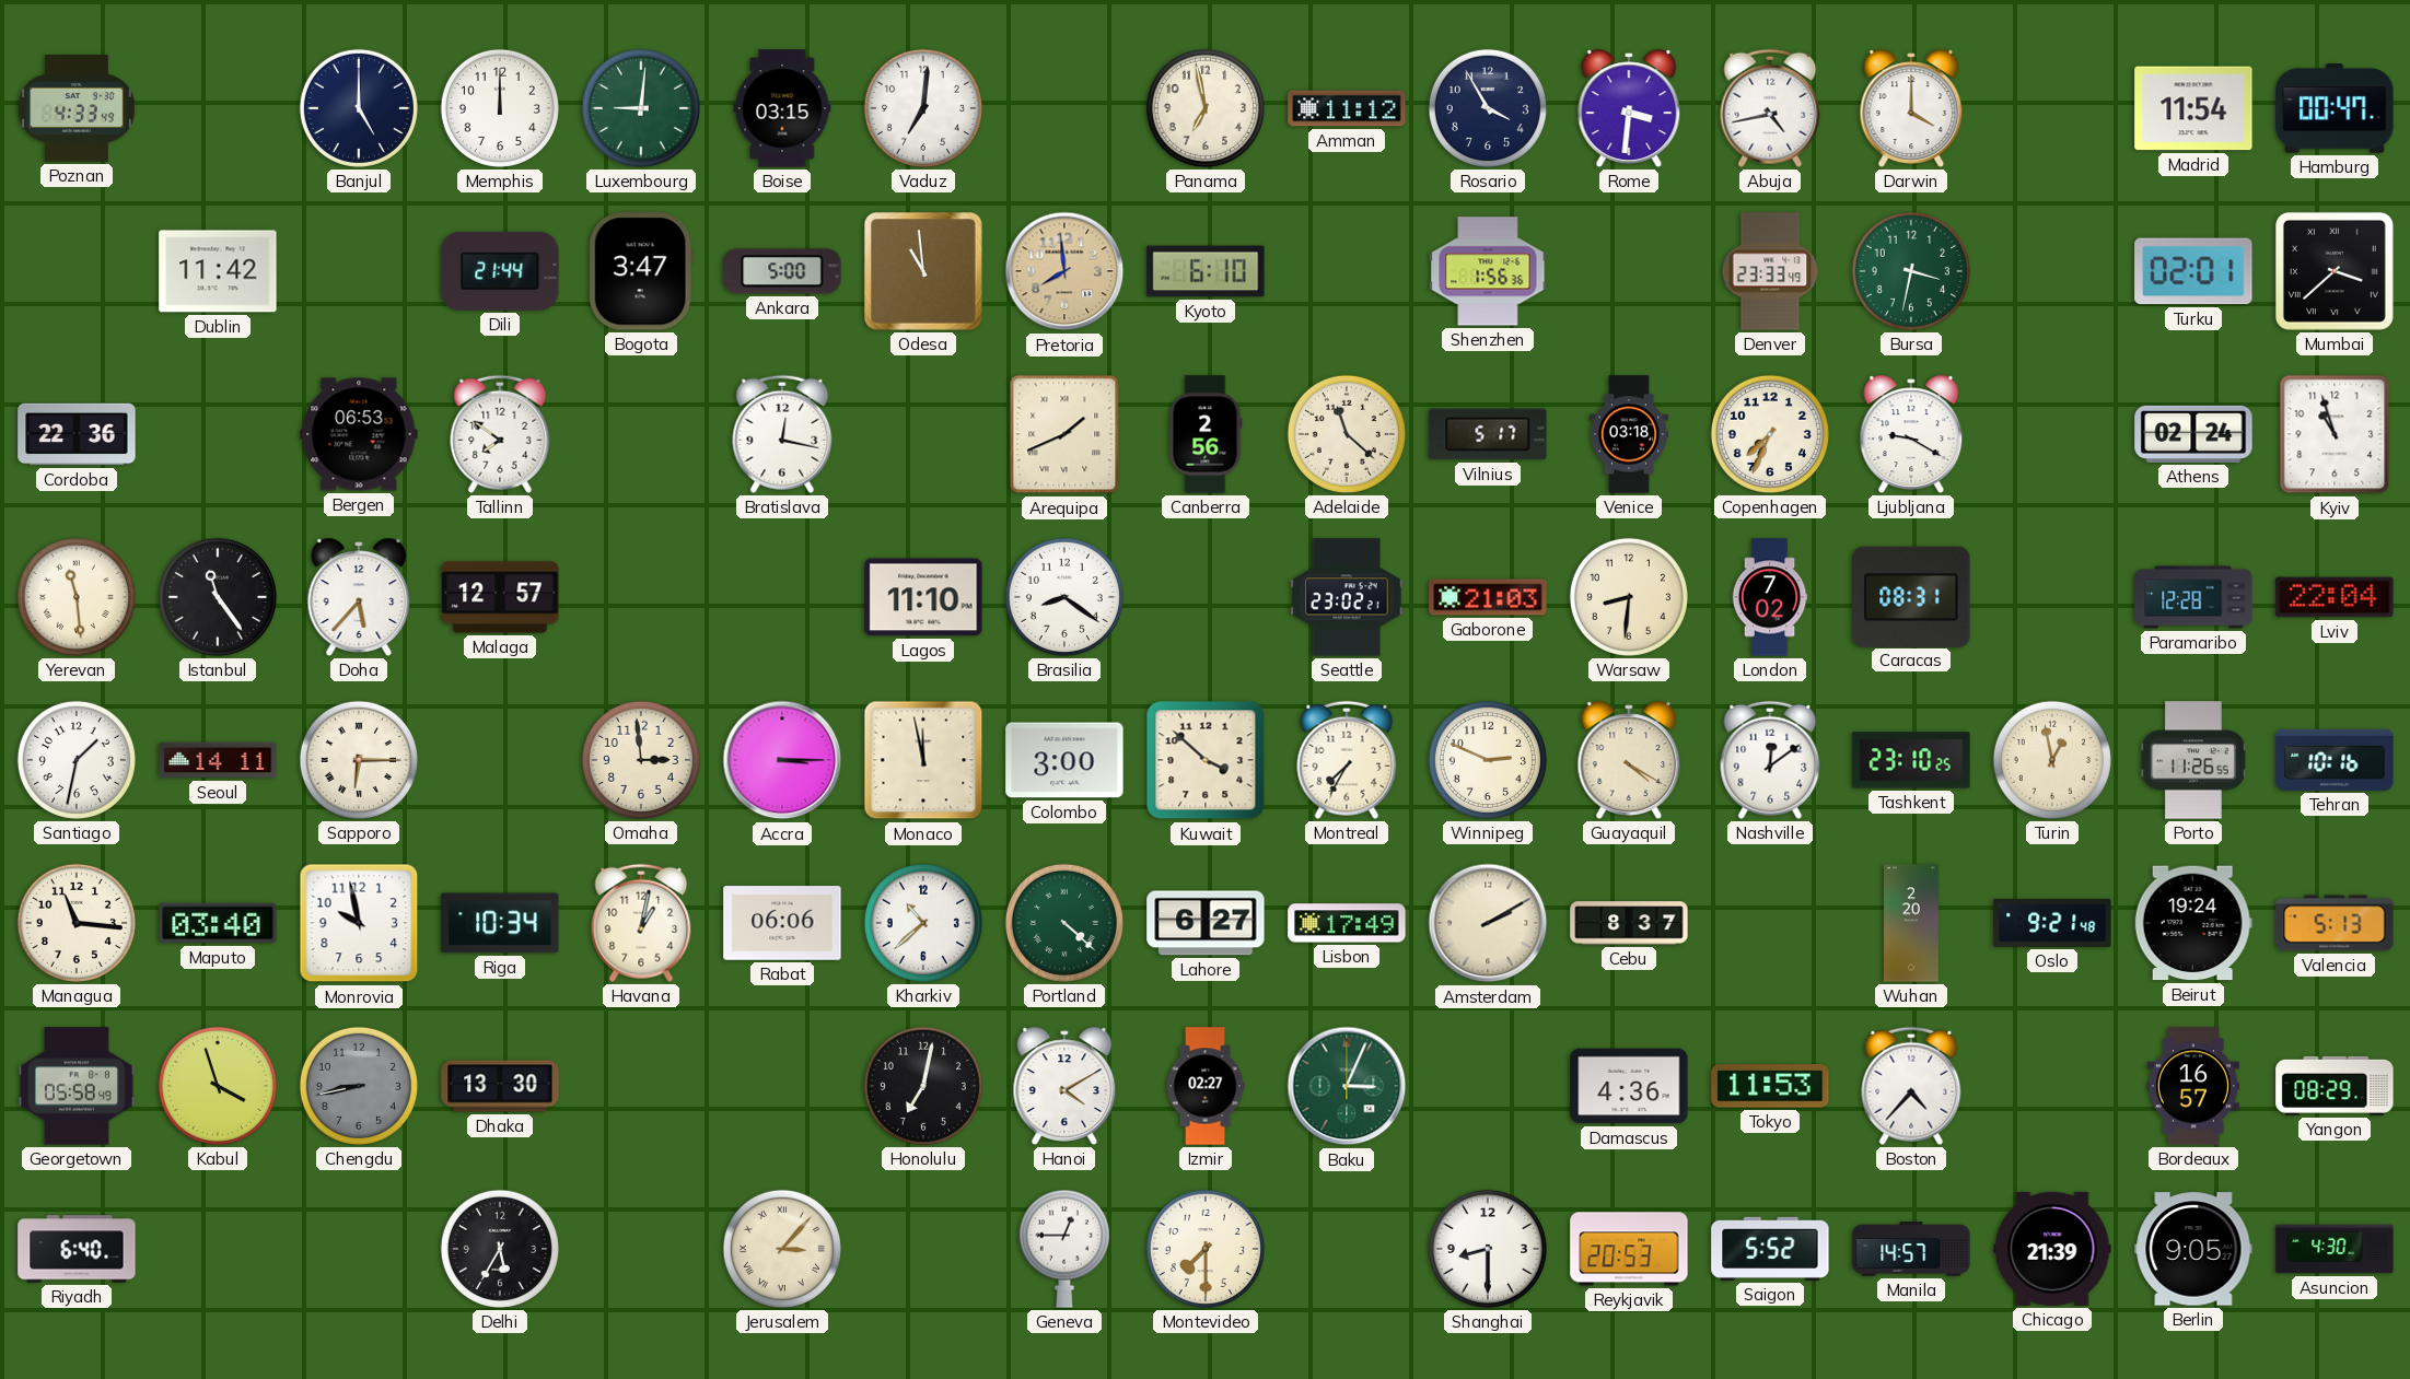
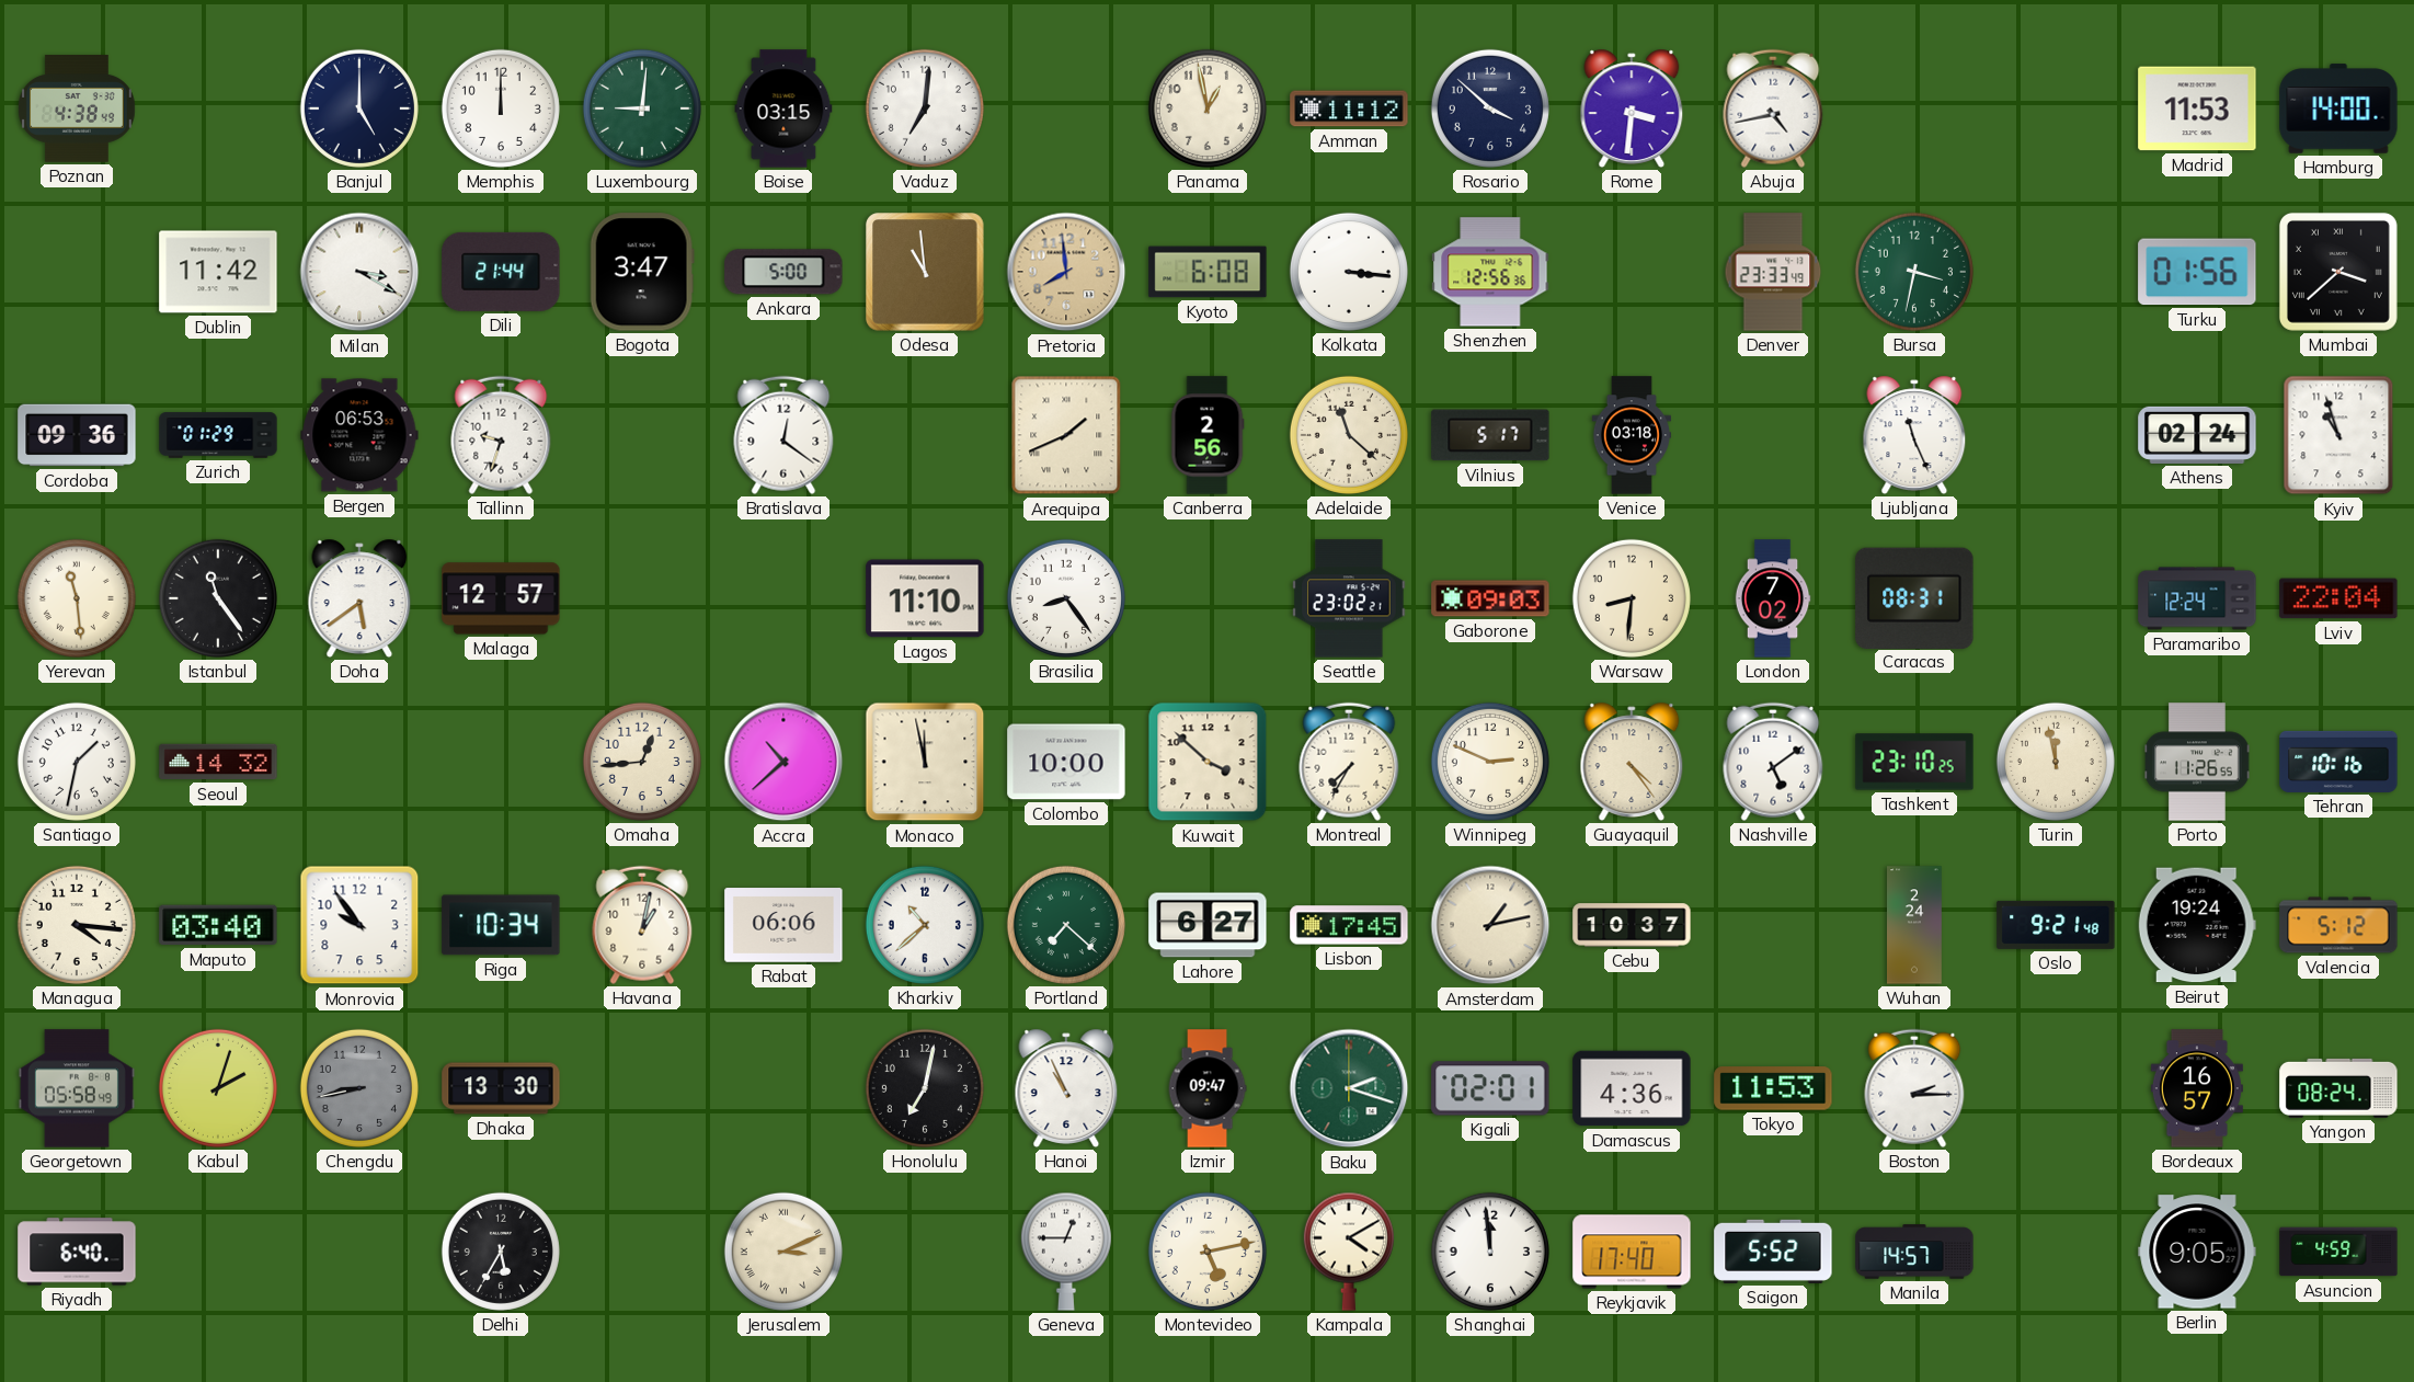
Poznan: 4:33 -> 4:38
Panama: 6:58 -> 12:58
Rosario: 3:55 -> 3:52
Darwin: 4:00 -> none
Madrid: 11:54 -> 11:53
Hamburg: 00:47 -> 14:00
Milan: none -> 3:20
Kyoto: 6:10 -> 6:08
Kolkata: none -> 3:16
Shenzhen: 1:56 -> 12:56
Turku: 02:01 -> 01:56
Cordoba: 22:36 -> 09:36
Zurich: none -> 01:29
Tallinn: 7:51 -> 9:33
Bratislava: 12:17 -> 12:21
Copenhagen: 7:34 -> none
Ljubljana: 9:20 -> 11:26
Doha: 5:37 -> 5:39
Brasilia: 8:21 -> 8:24
Gaborone: 21:03 -> 09:03
Paramaribo: 12:28 -> 12:24
Seoul: 14:11 -> 14:32
Sapporo: 6:15 -> none
Omaha: 2:59 -> 12:44
Accra: 3:15 -> 10:38
Colombo: 3:00 -> 10:00
Guayaquil: 4:20 -> 4:24
Nashville: 12:09 -> 5:09
Turin: 12:58 -> 11:58
Managua: 11:16 -> 4:16
Monrovia: 9:58 -> 9:54
Portland: 4:22 -> 7:22
Lisbon: 17:49 -> 17:45
Amsterdam: 2:10 -> 1:13
Cebu: 8:37 -> 10:37
Wuhan: 2:20 -> 2:24
Valencia: 5:13 -> 5:12
Kabul: 3:57 -> 2:03
Hanoi: 4:10 -> 10:56
Izmir: 02:27 -> 09:47
Baku: 3:04 -> 2:18
Kigali: none -> 02:01
Boston: 4:37 -> 2:15
Yangon: 08:29 -> 08:24
Jerusalem: 3:07 -> 3:11
Montevideo: 7:30 -> 5:13
Kampala: none -> 4:10
Shanghai: 8:30 -> 11:59
Reykjavik: 20:53 -> 17:40
Chicago: 21:39 -> none
Asuncion: 4:30 -> 4:59
